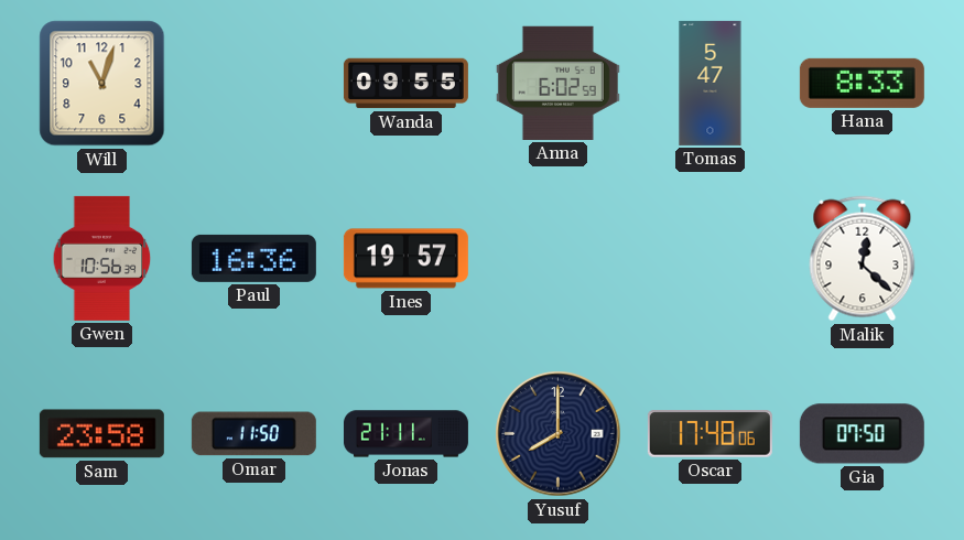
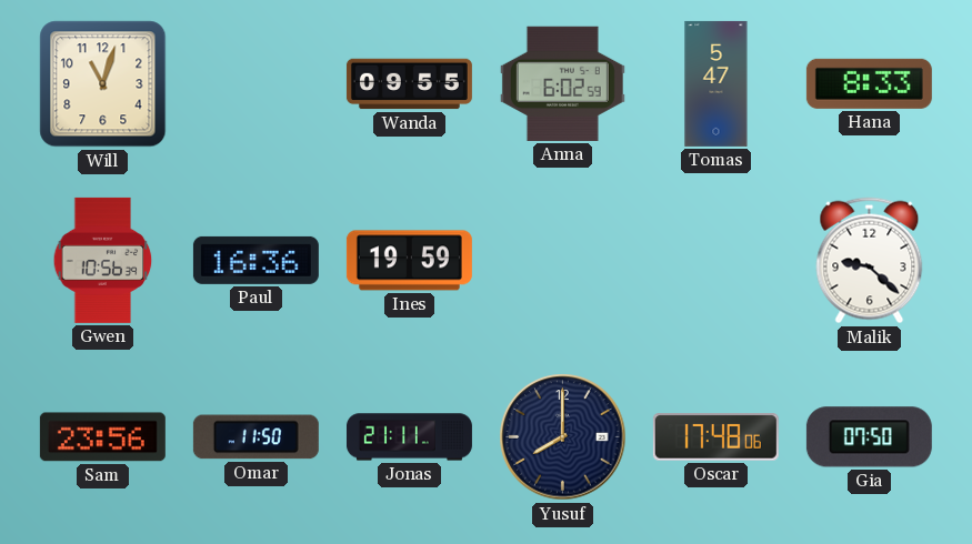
Ines: 19:57 -> 19:59
Malik: 12:22 -> 9:22
Sam: 23:58 -> 23:56
